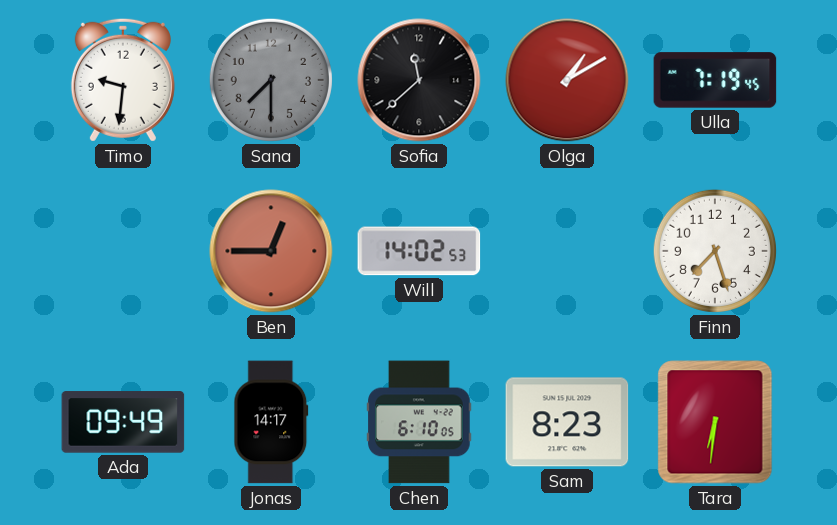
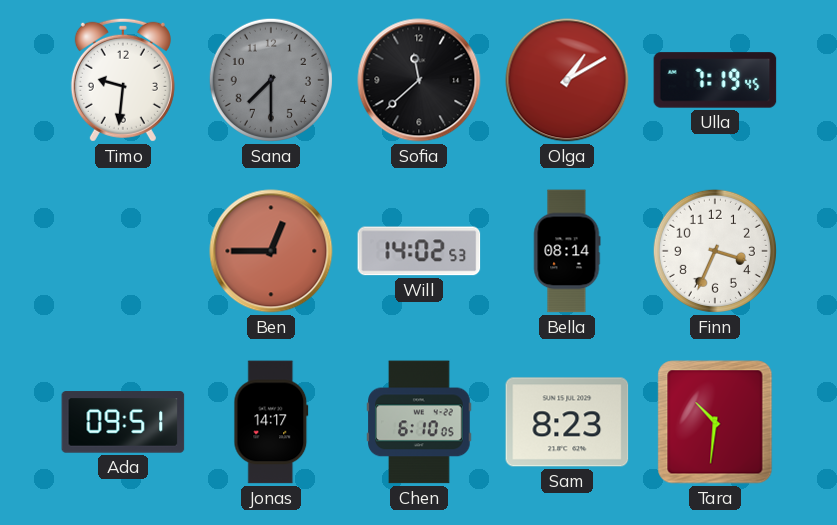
Bella: none -> 08:14
Finn: 7:27 -> 3:34
Ada: 09:49 -> 09:51
Tara: 6:31 -> 10:31
